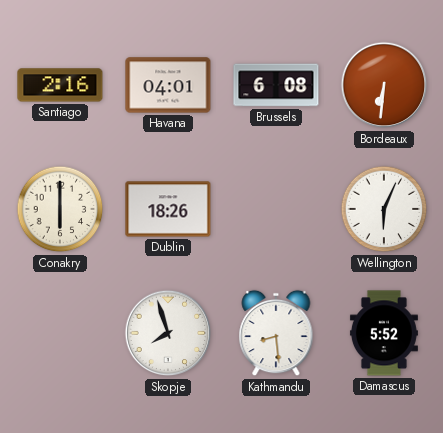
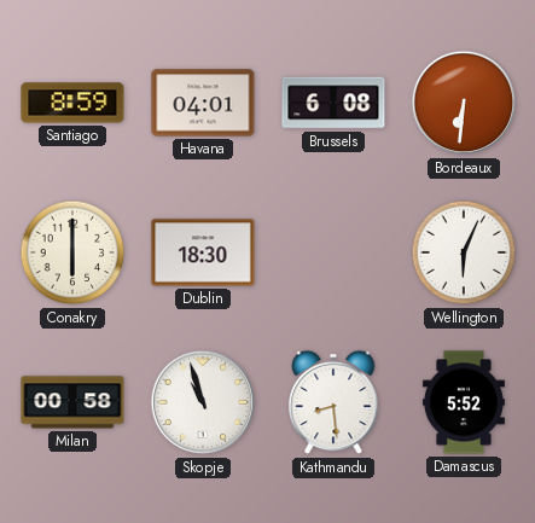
Santiago: 2:16 -> 8:59
Dublin: 18:26 -> 18:30
Milan: none -> 00:58
Skopje: 7:57 -> 10:57
